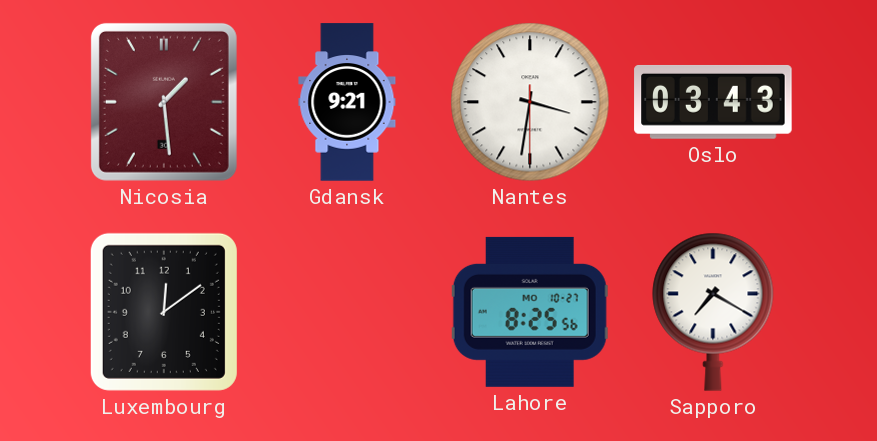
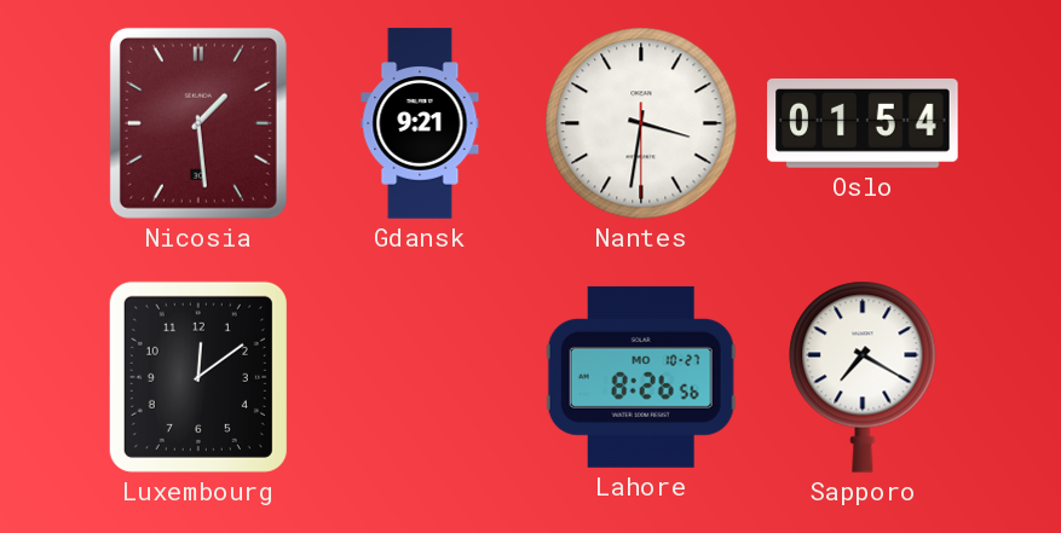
Oslo: 03:43 -> 01:54
Lahore: 8:25 -> 8:26
